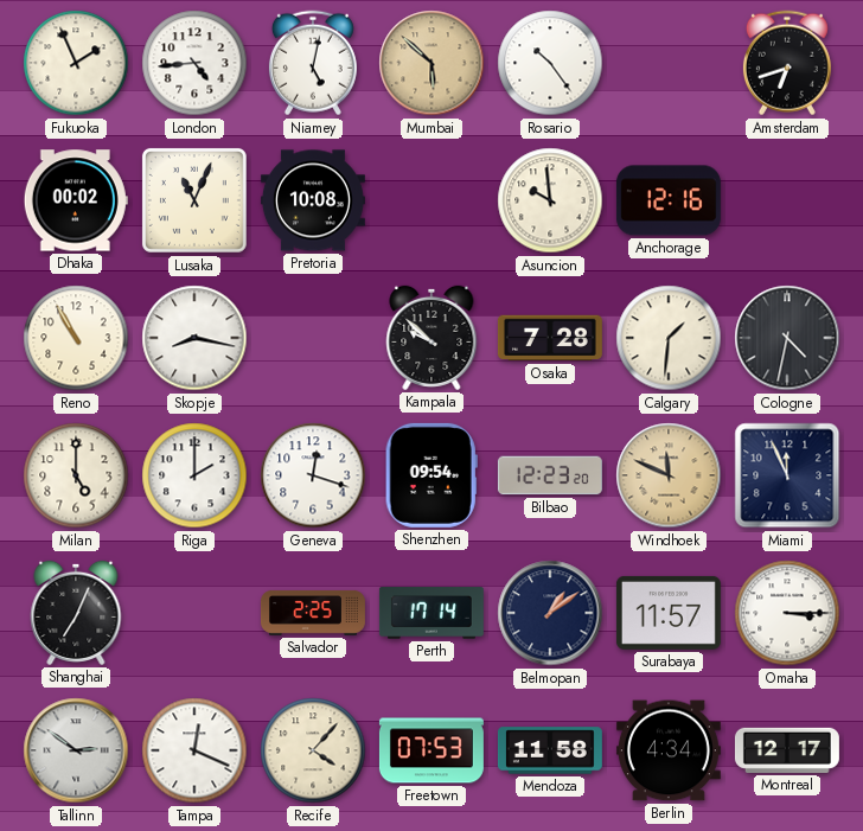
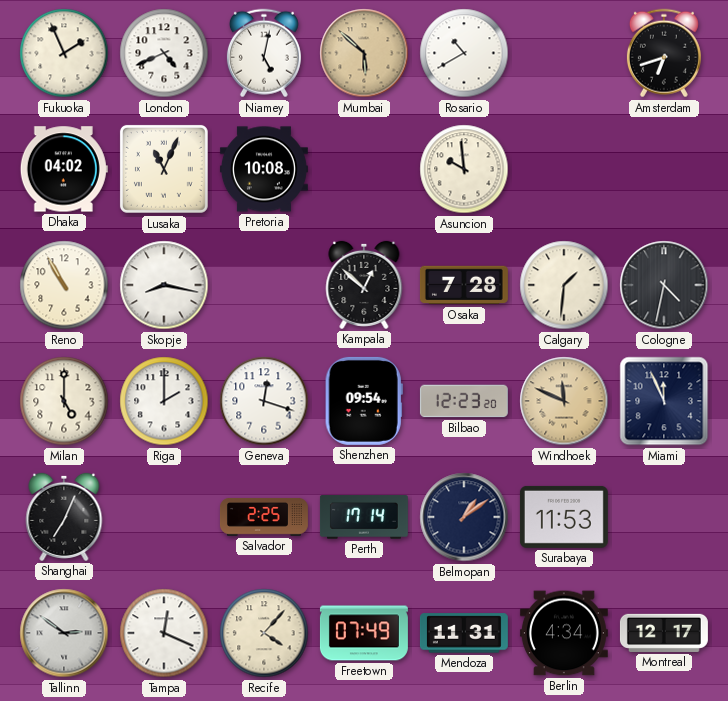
London: 4:44 -> 4:41
Rosario: 10:24 -> 10:40
Dhaka: 00:02 -> 04:02
Anchorage: 12:16 -> none
Kampala: 9:52 -> 12:52
Surabaya: 11:57 -> 11:53
Omaha: 3:15 -> none
Freetown: 07:53 -> 07:49
Mendoza: 11:58 -> 11:31
